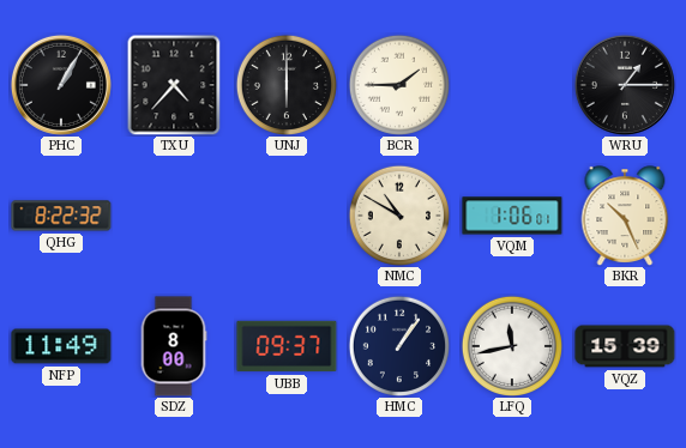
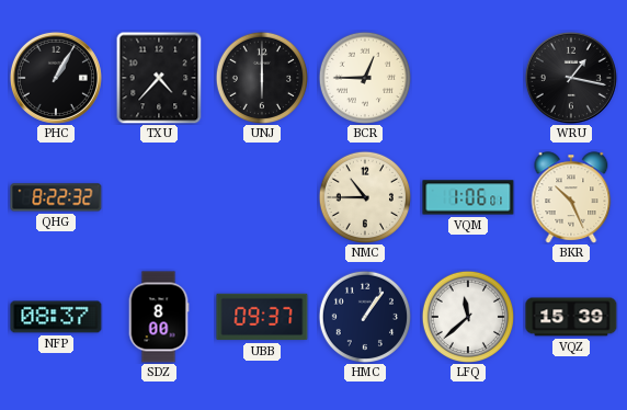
BCR: 1:45 -> 12:45
WRU: 1:15 -> 1:17
NMC: 10:50 -> 10:45
NFP: 11:49 -> 08:37
LFQ: 11:43 -> 11:38
